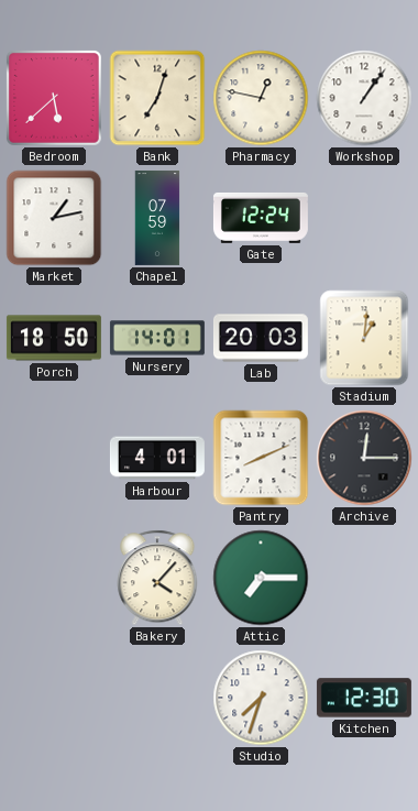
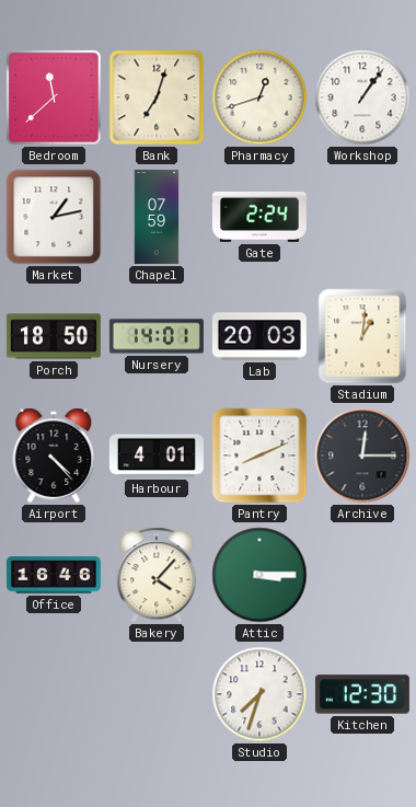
Bedroom: 5:38 -> 11:38
Pharmacy: 12:47 -> 12:42
Gate: 12:24 -> 2:24
Airport: none -> 4:23
Office: none -> 16:46
Attic: 7:15 -> 3:15
